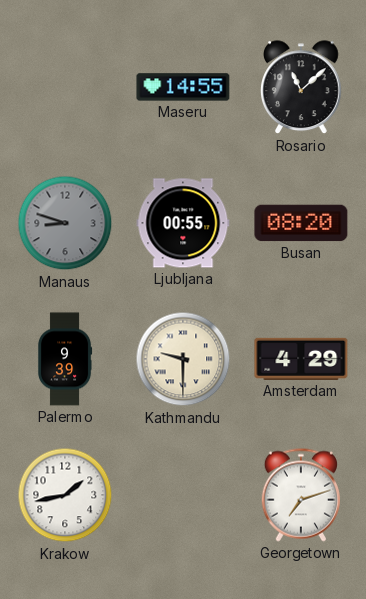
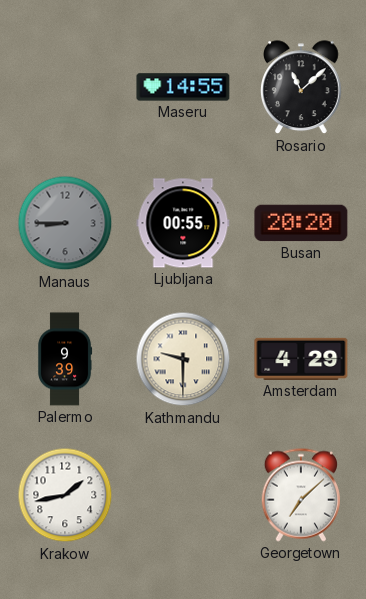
Manaus: 8:48 -> 8:45
Busan: 08:20 -> 20:20
Georgetown: 7:12 -> 7:08
